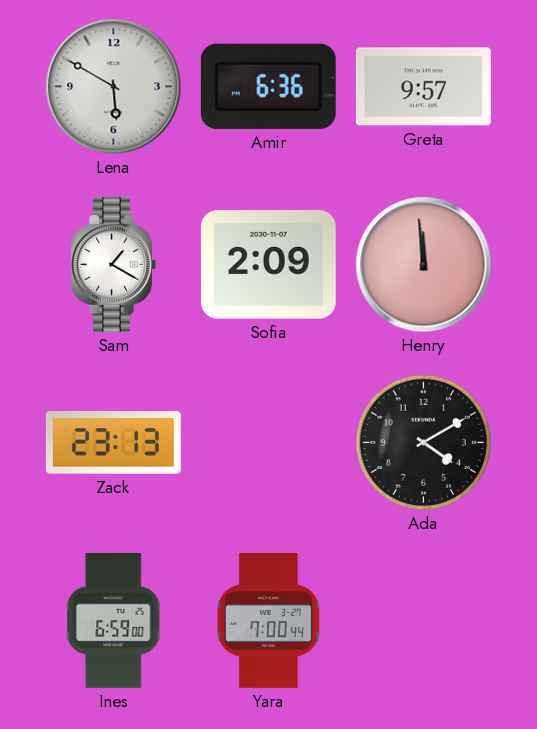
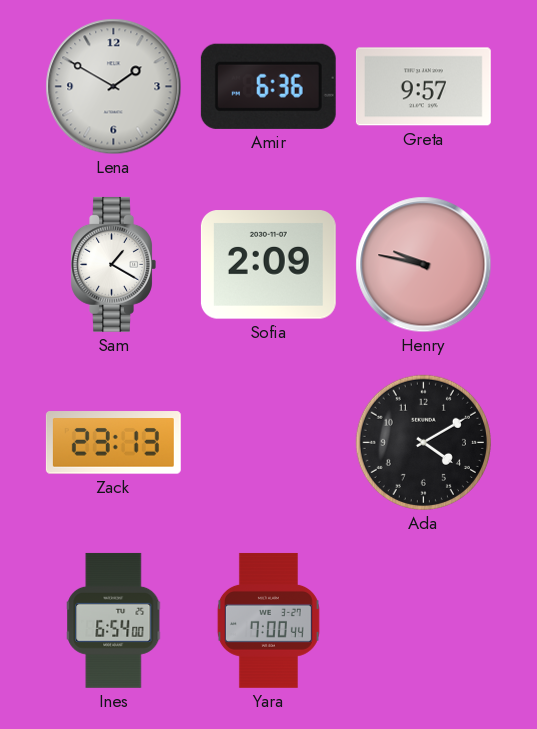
Lena: 5:50 -> 1:50
Henry: 11:59 -> 9:47
Ines: 6:59 -> 6:54
